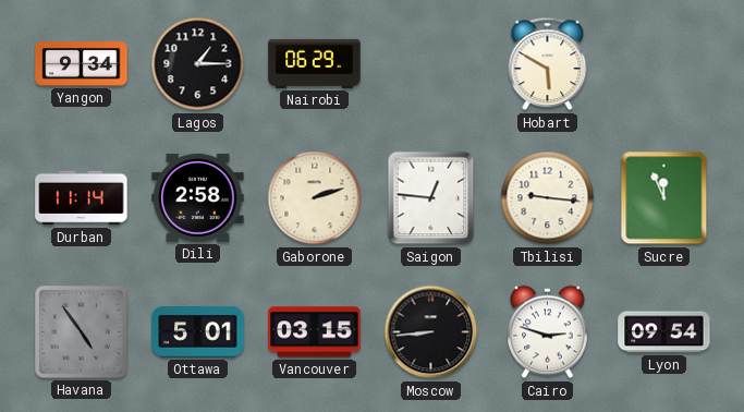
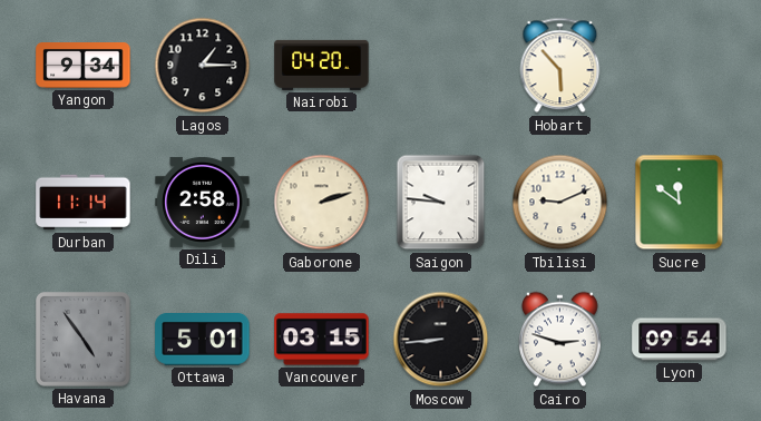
Nairobi: 06:29 -> 04:20
Hobart: 5:50 -> 5:53
Saigon: 12:46 -> 9:46
Tbilisi: 9:16 -> 9:11
Sucre: 11:56 -> 11:51
